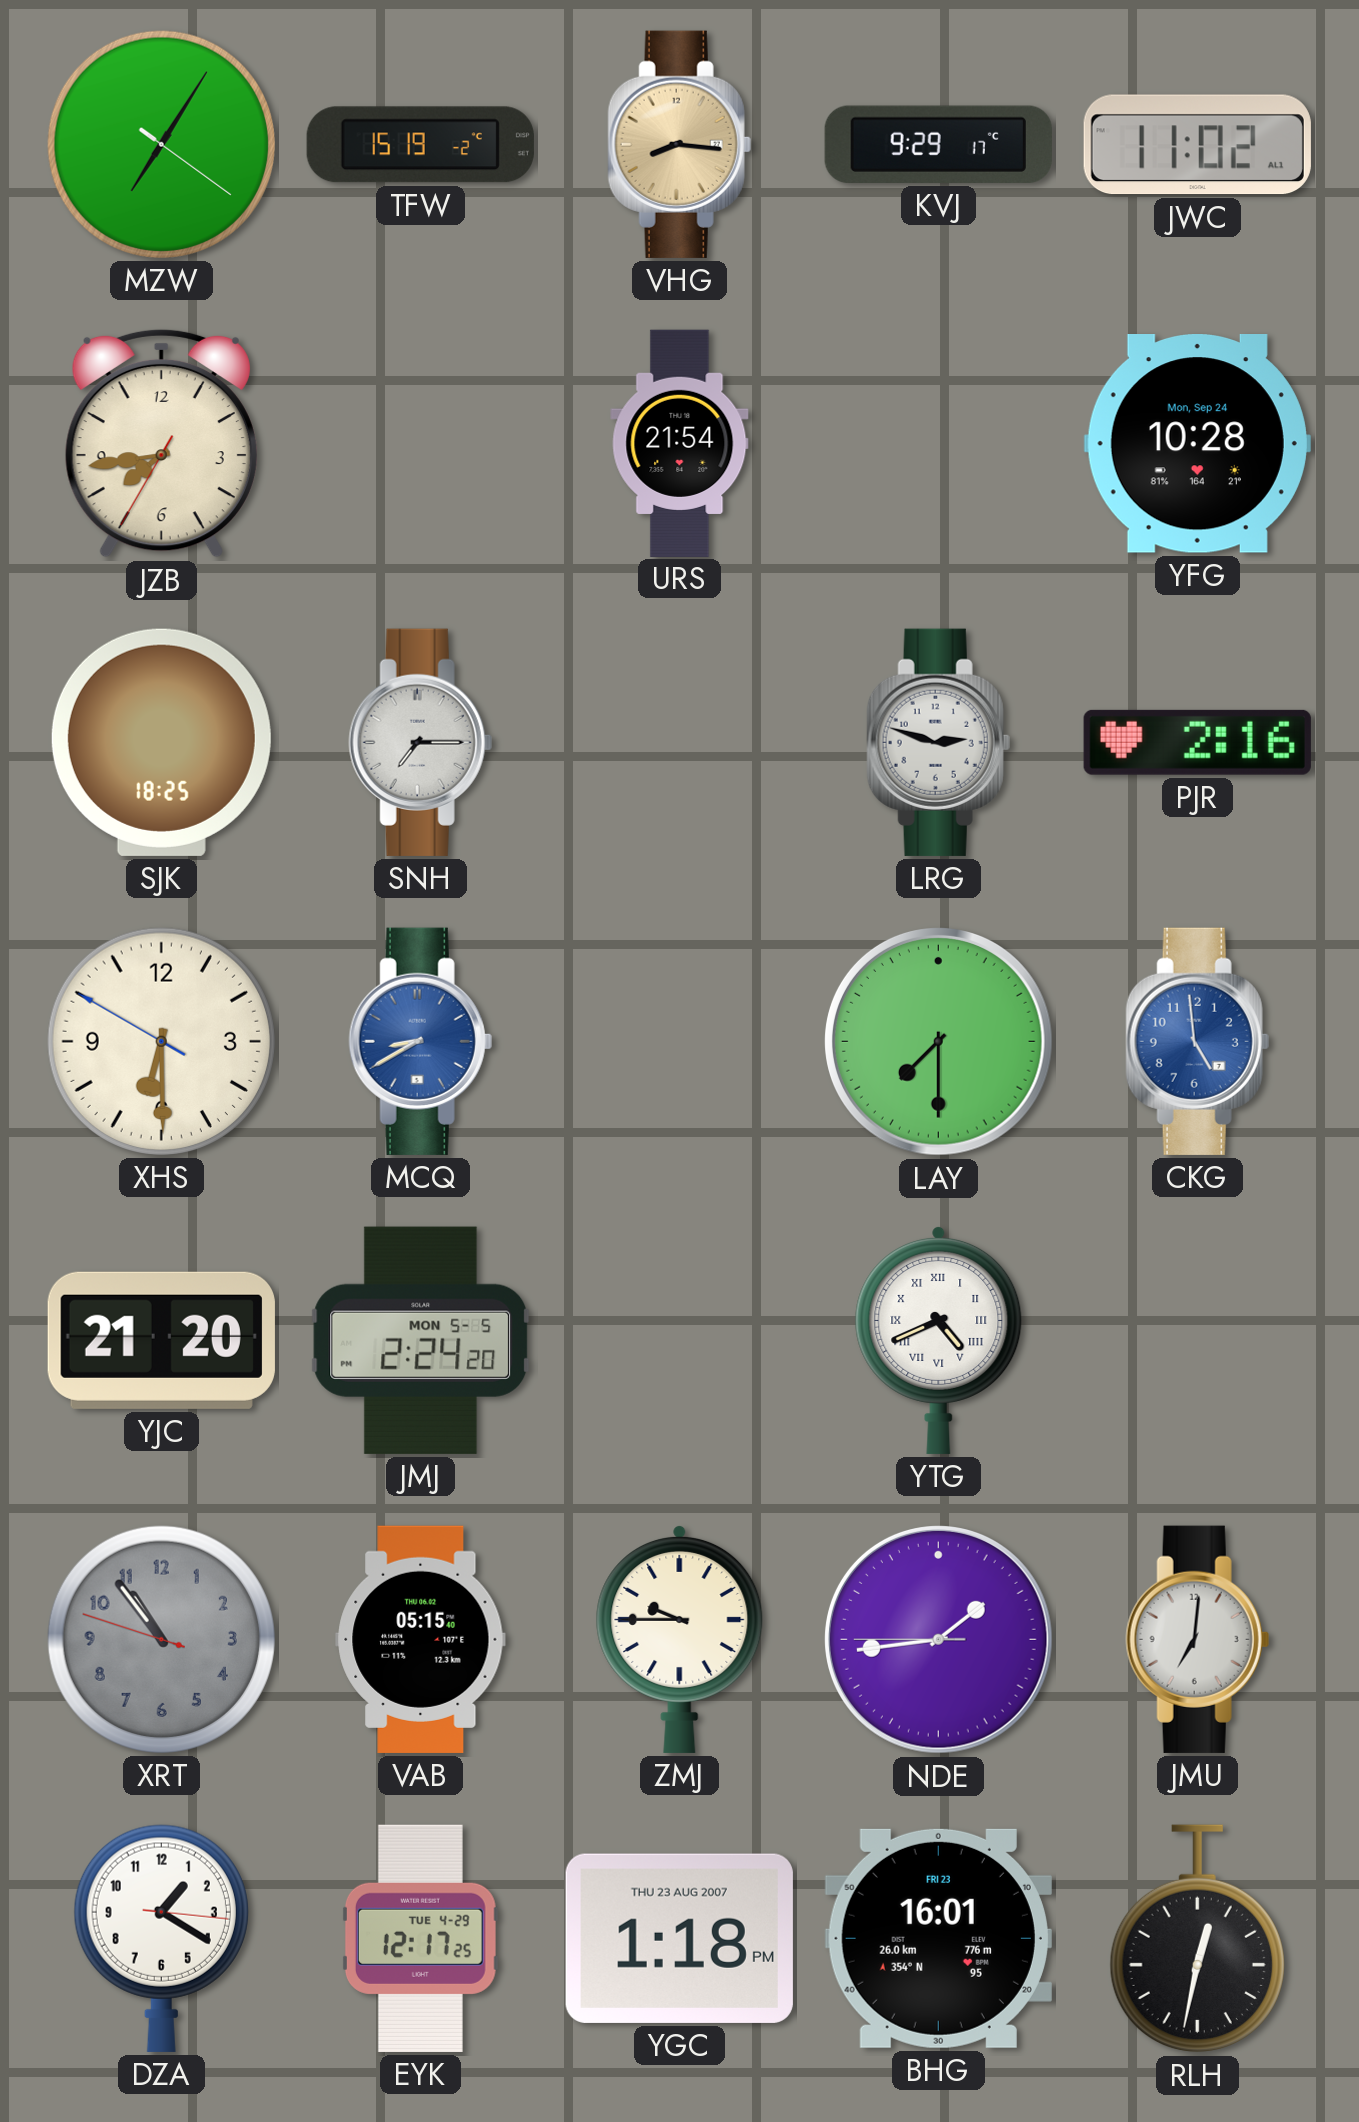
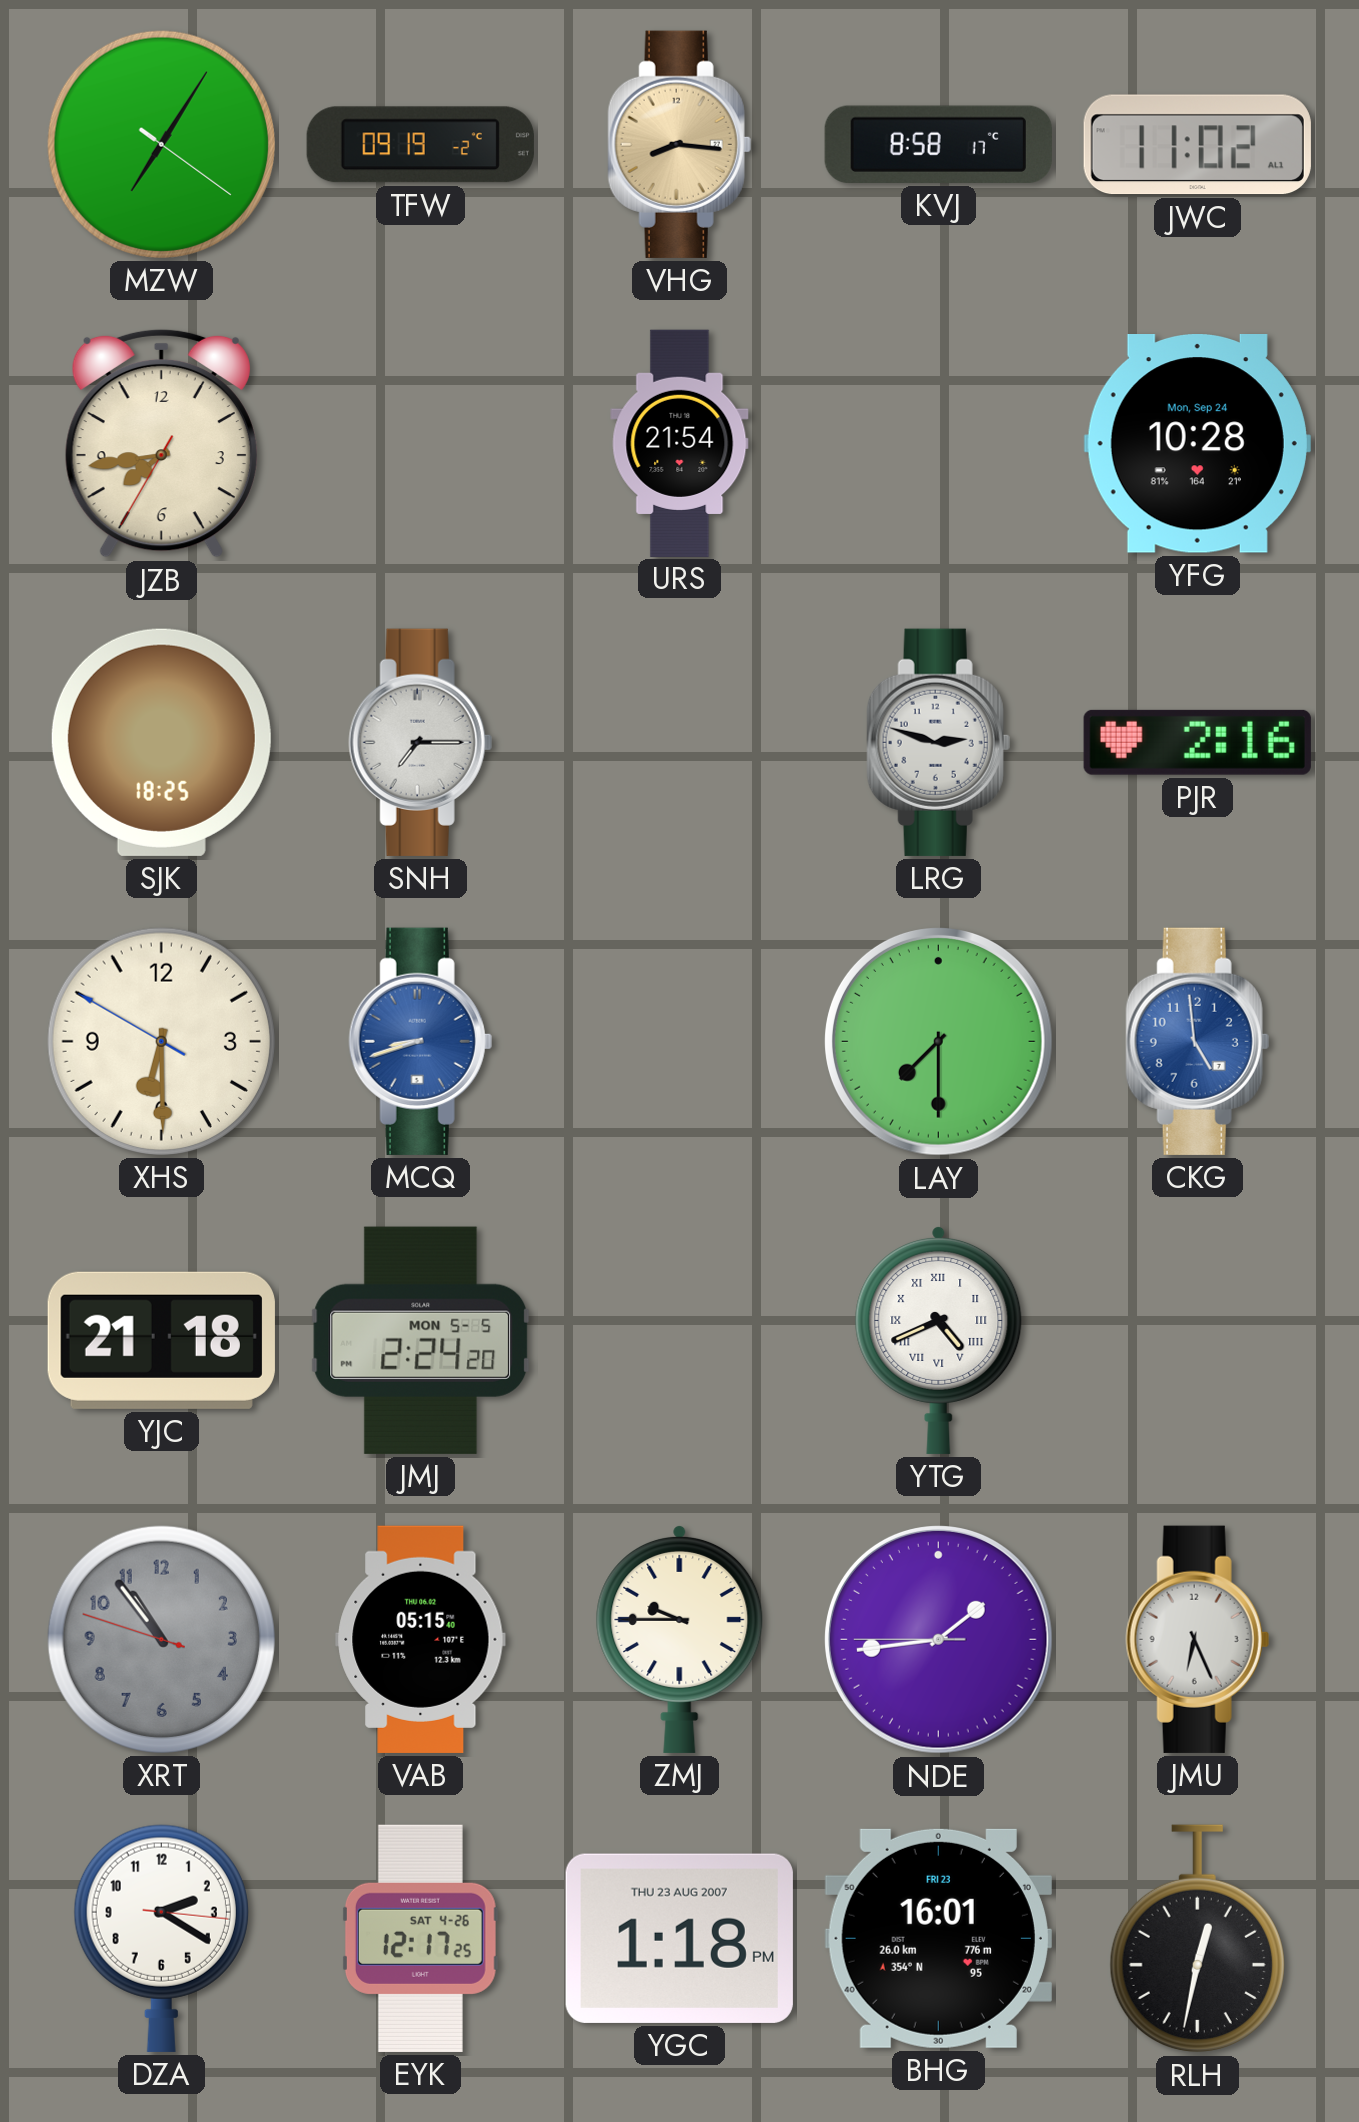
TFW: 15:19 -> 09:19
KVJ: 9:29 -> 8:58
MCQ: 8:40 -> 8:42
YJC: 21:20 -> 21:18
JMU: 7:01 -> 6:26
DZA: 1:20 -> 2:20
EYK date: TUE 4-29 -> SAT 4-26
